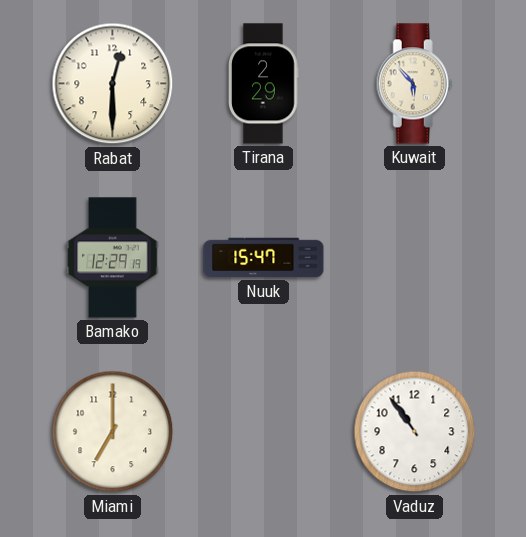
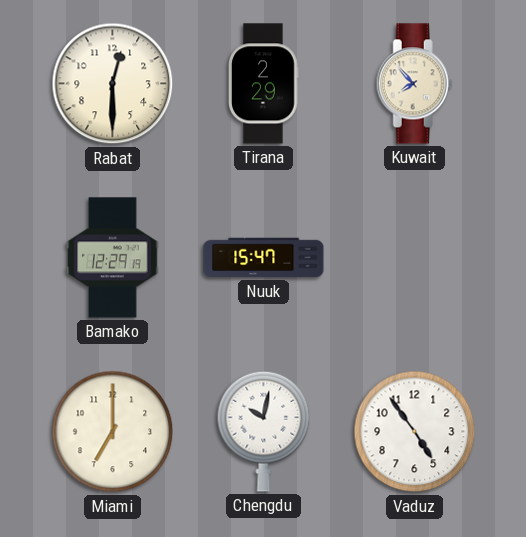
Kuwait: 5:53 -> 7:53
Chengdu: none -> 10:02
Vaduz: 10:54 -> 4:54
